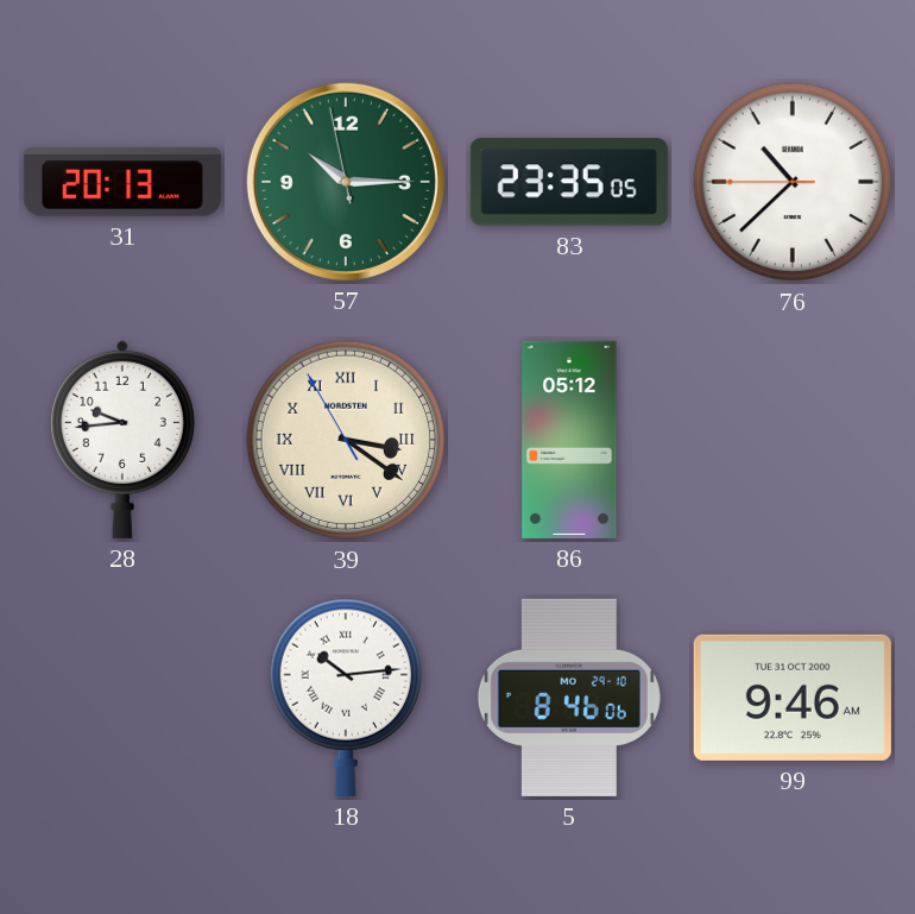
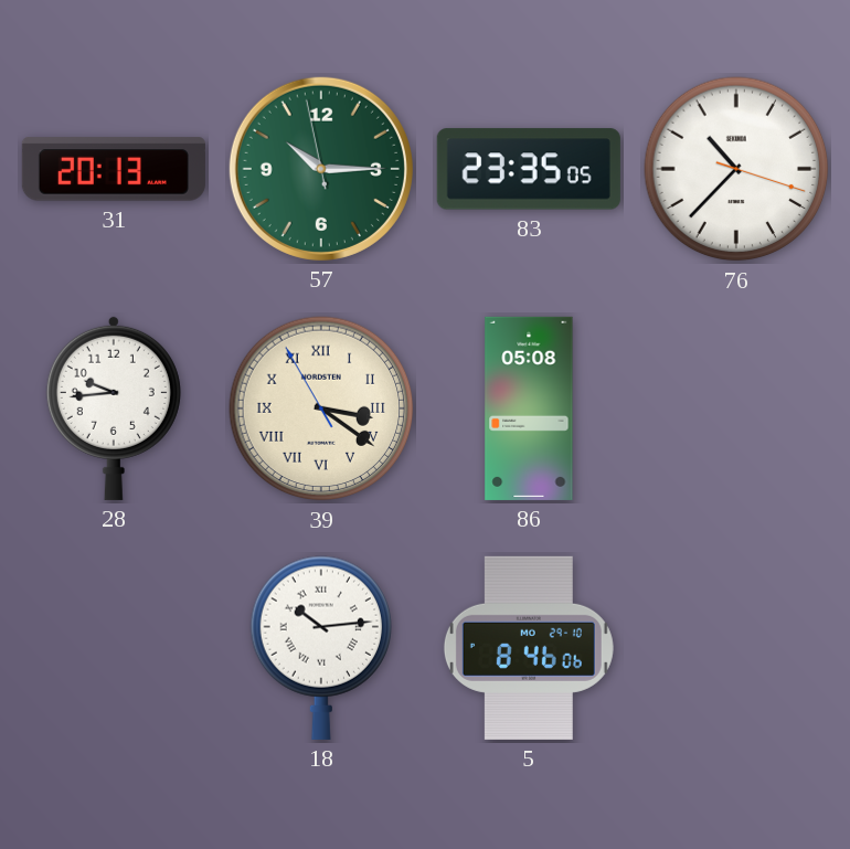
76: 10:37:45 -> 10:37:18
86: 05:12 -> 05:08
99: 9:46 -> none
